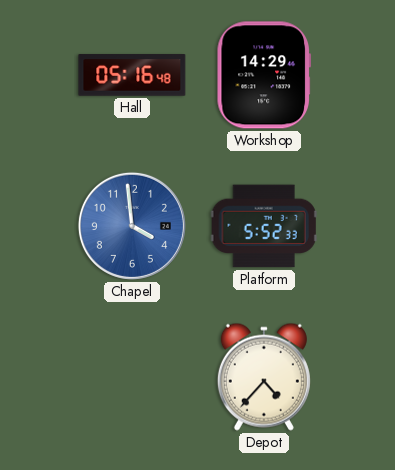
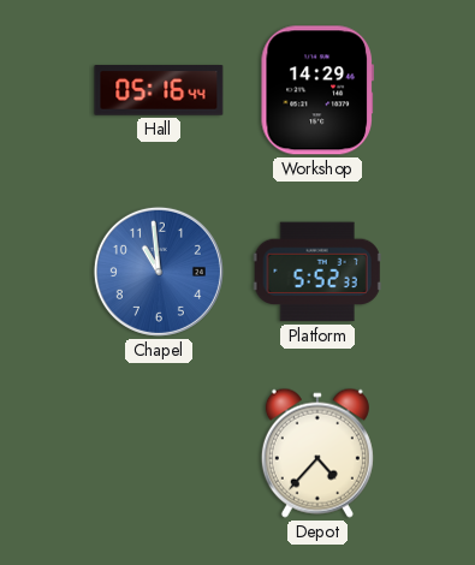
Hall: 05:16:48 -> 05:16:44
Chapel: 3:59 -> 10:59
